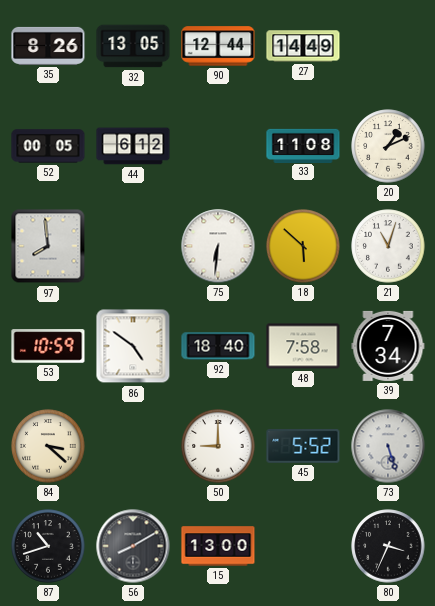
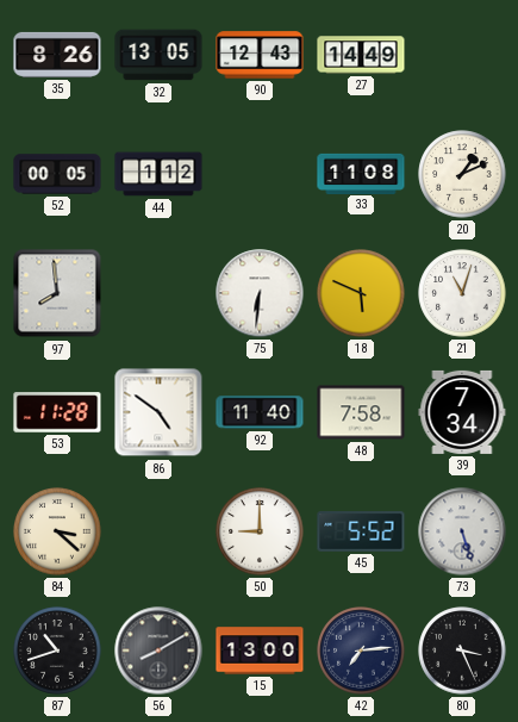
90: 12:44 -> 12:43
44: 6:12 -> 1:12
18: 5:52 -> 5:49
53: 10:59 -> 11:28
92: 18:40 -> 11:40
42: none -> 7:14
80: 3:34 -> 3:26
